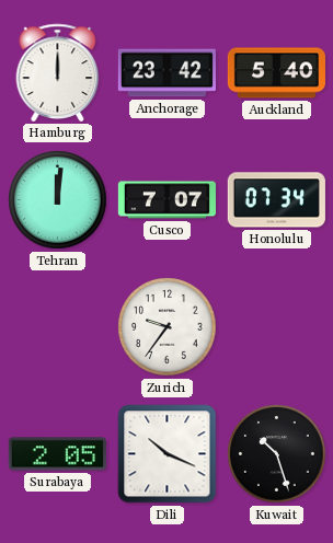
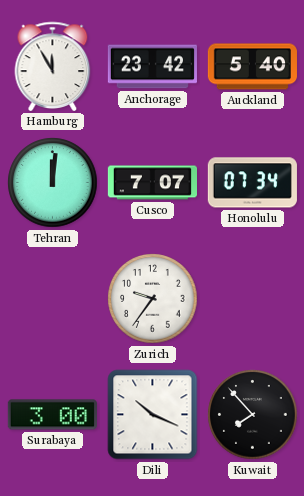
Hamburg: 12:00 -> 11:55
Surabaya: 2:05 -> 3:00
Kuwait: 10:27 -> 7:53
